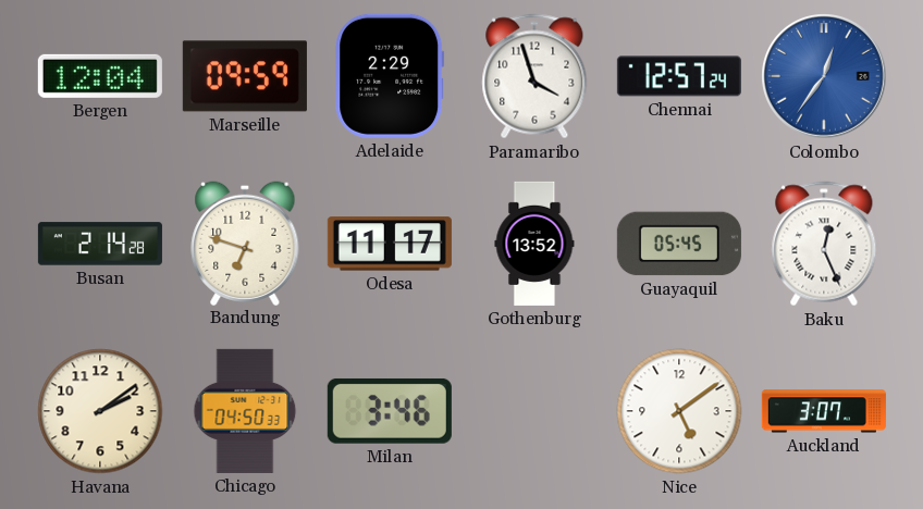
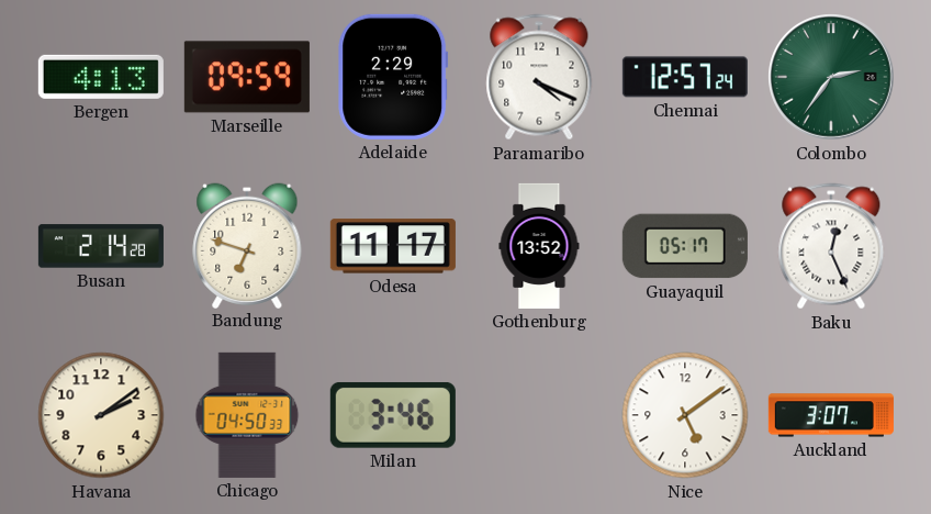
Bergen: 12:04 -> 4:13
Paramaribo: 3:57 -> 4:19
Colombo: 12:36 -> 2:36
Colombo dial: blue -> green
Guayaquil: 05:45 -> 05:17
